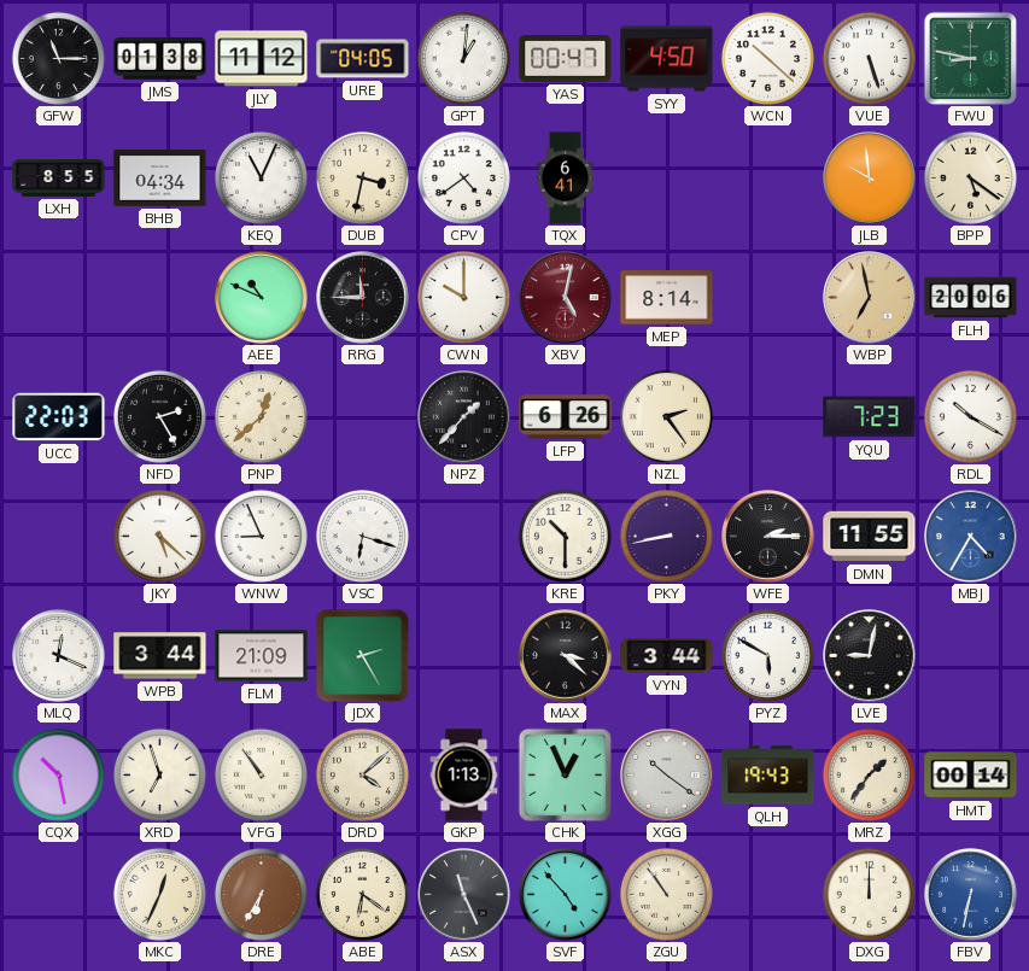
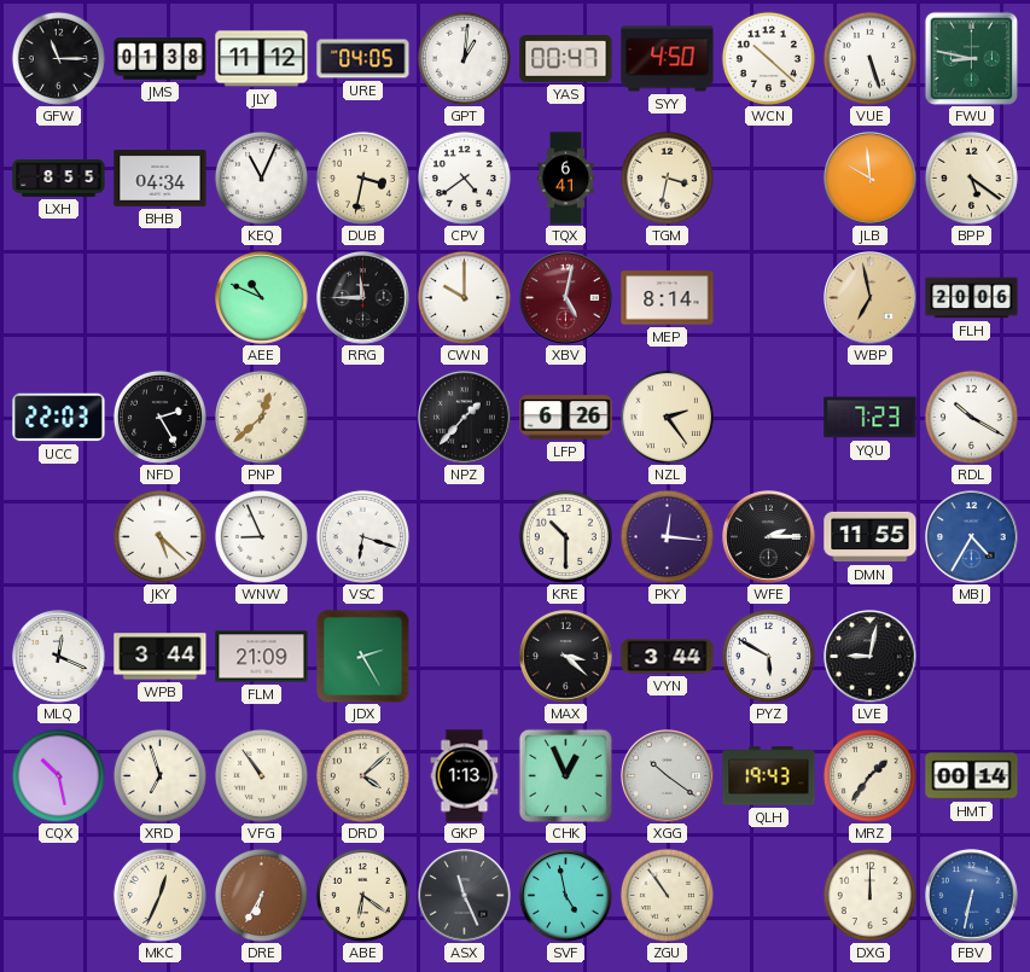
TGM: none -> 3:32
PKY: 8:43 -> 12:16
SVF: 4:53 -> 4:58
